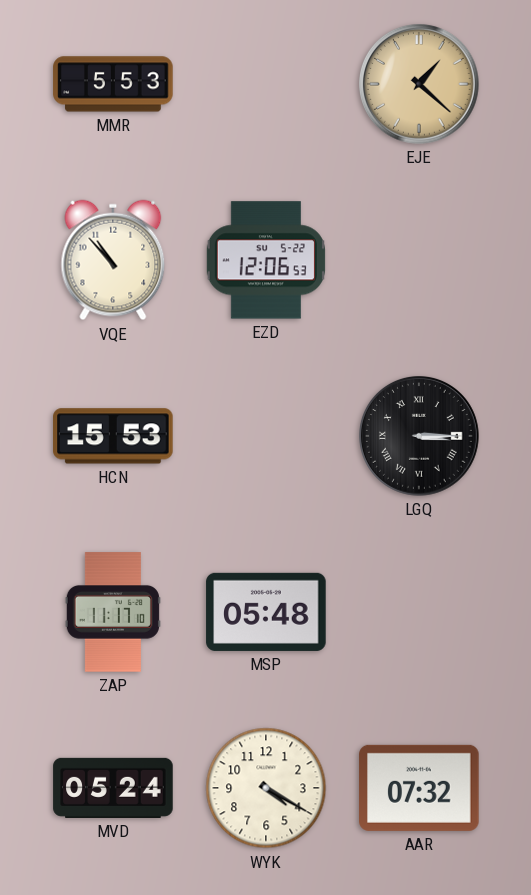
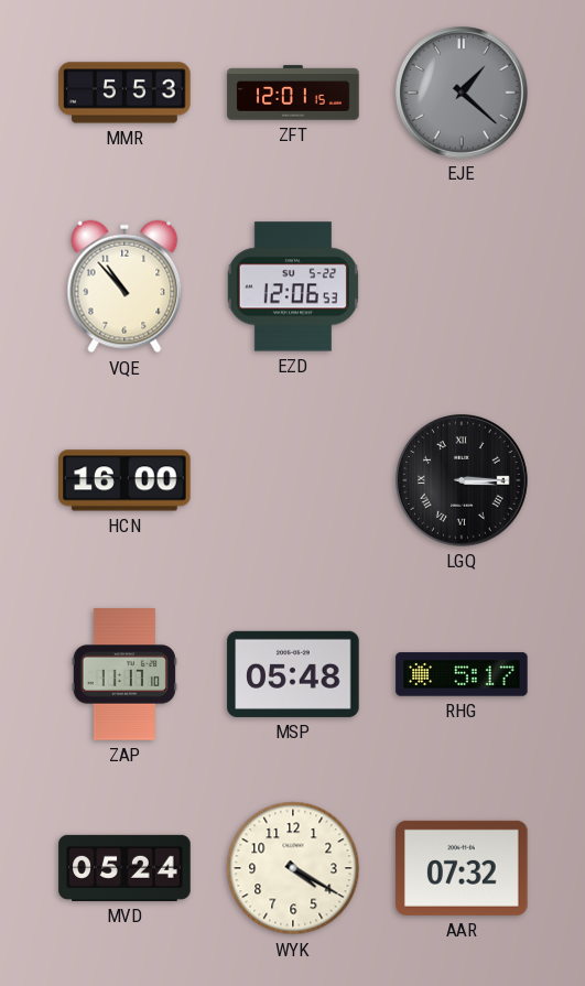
ZFT: none -> 12:01
EJE dial: champagne -> grey
HCN: 15:53 -> 16:00
RHG: none -> 5:17
